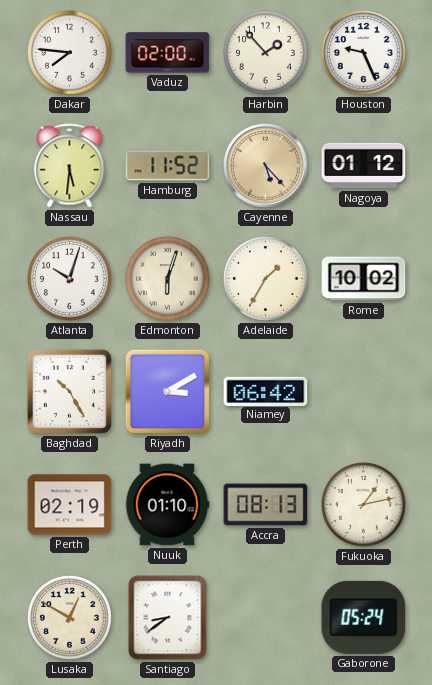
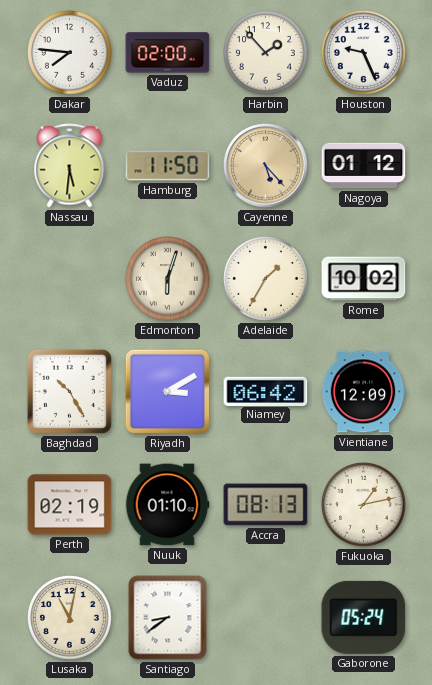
Hamburg: 11:52 -> 11:50
Atlanta: 10:03 -> none
Vientiane: none -> 12:09
Lusaka: 12:50 -> 11:02
